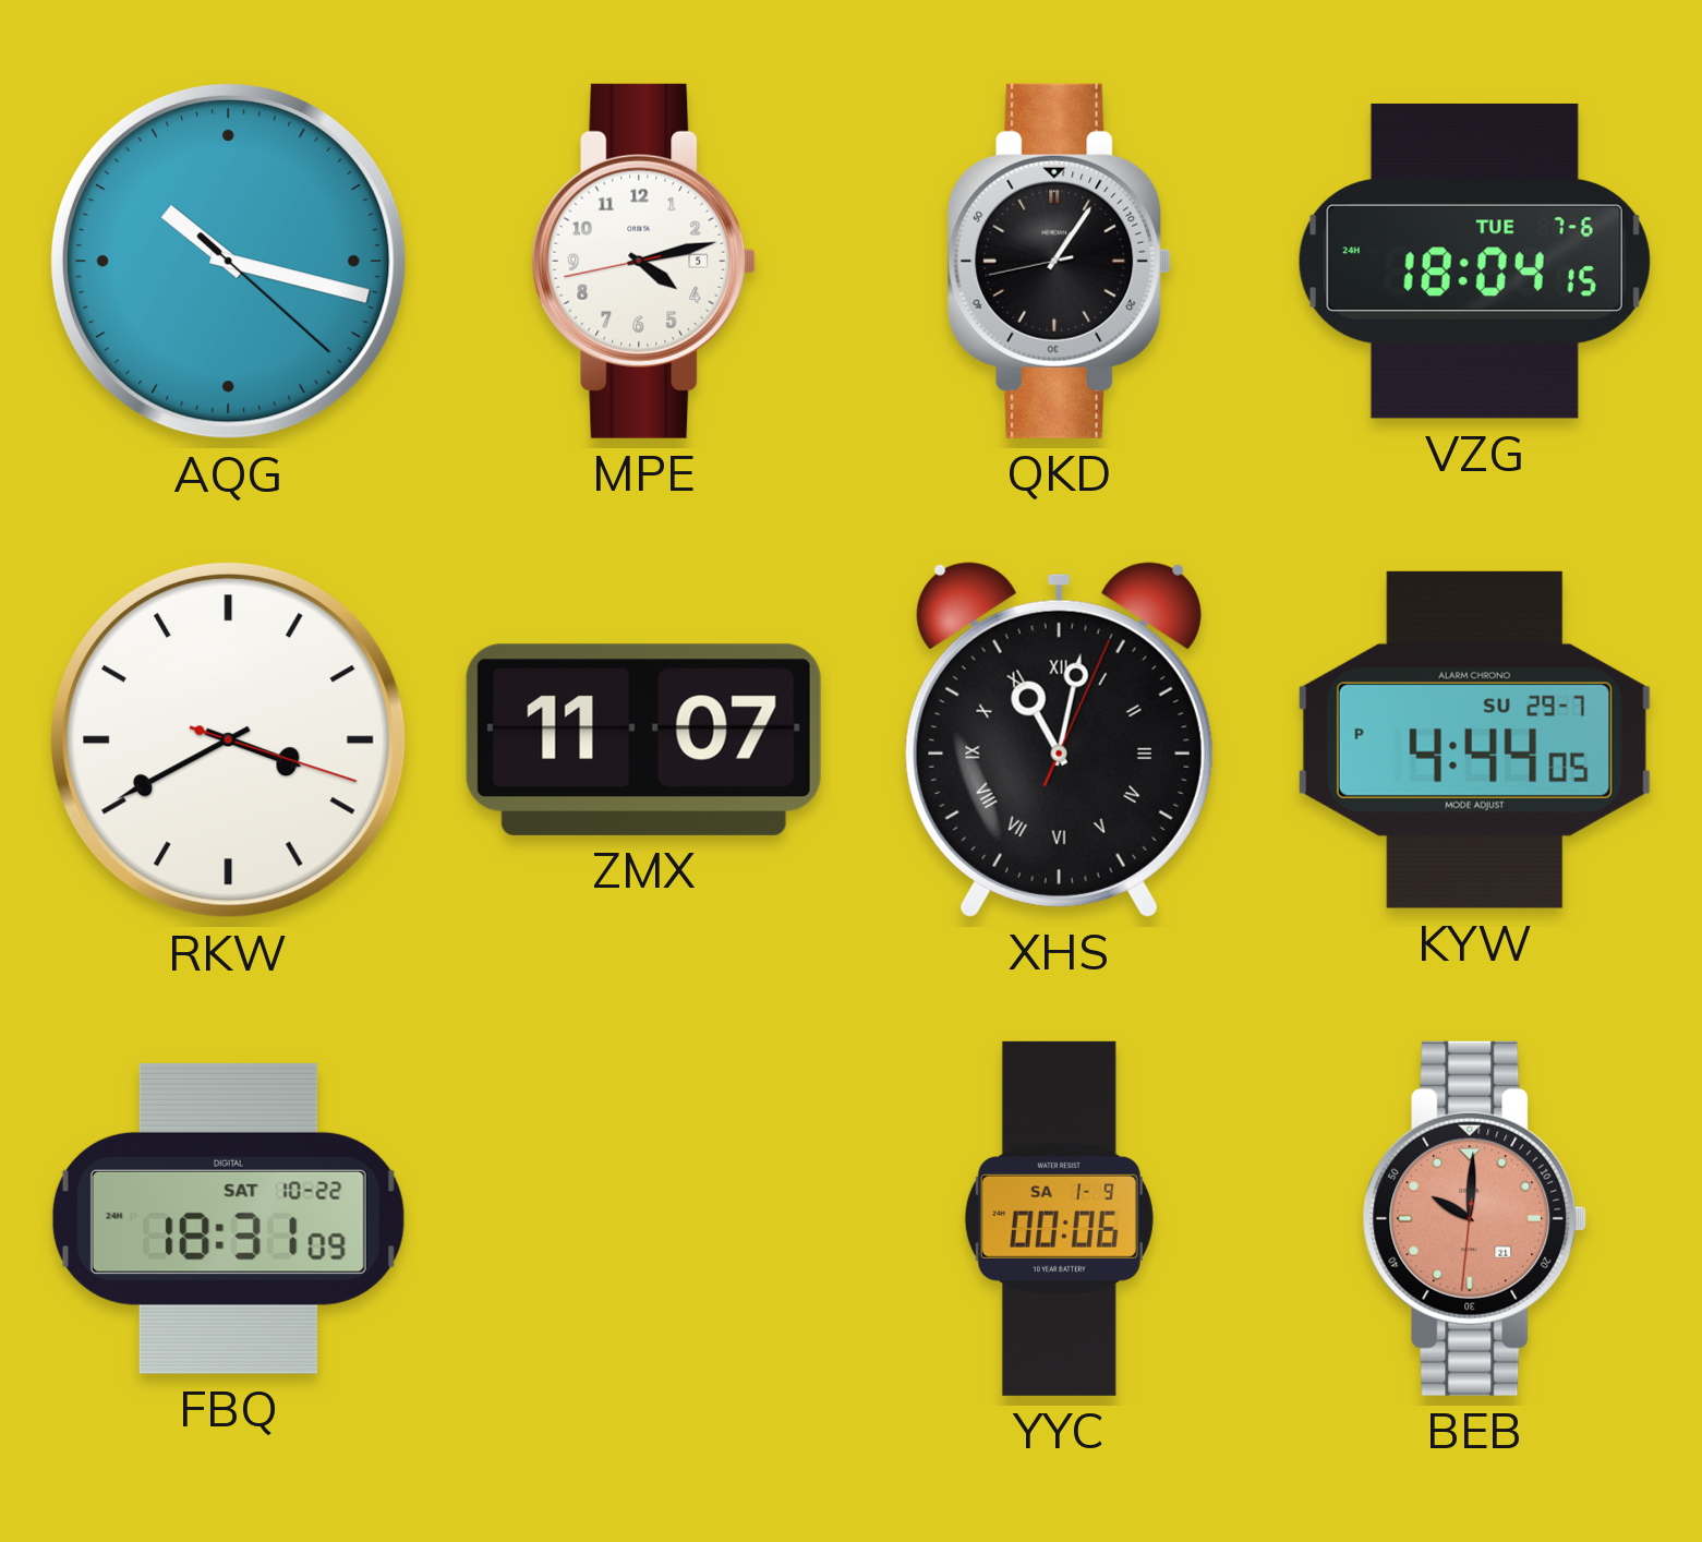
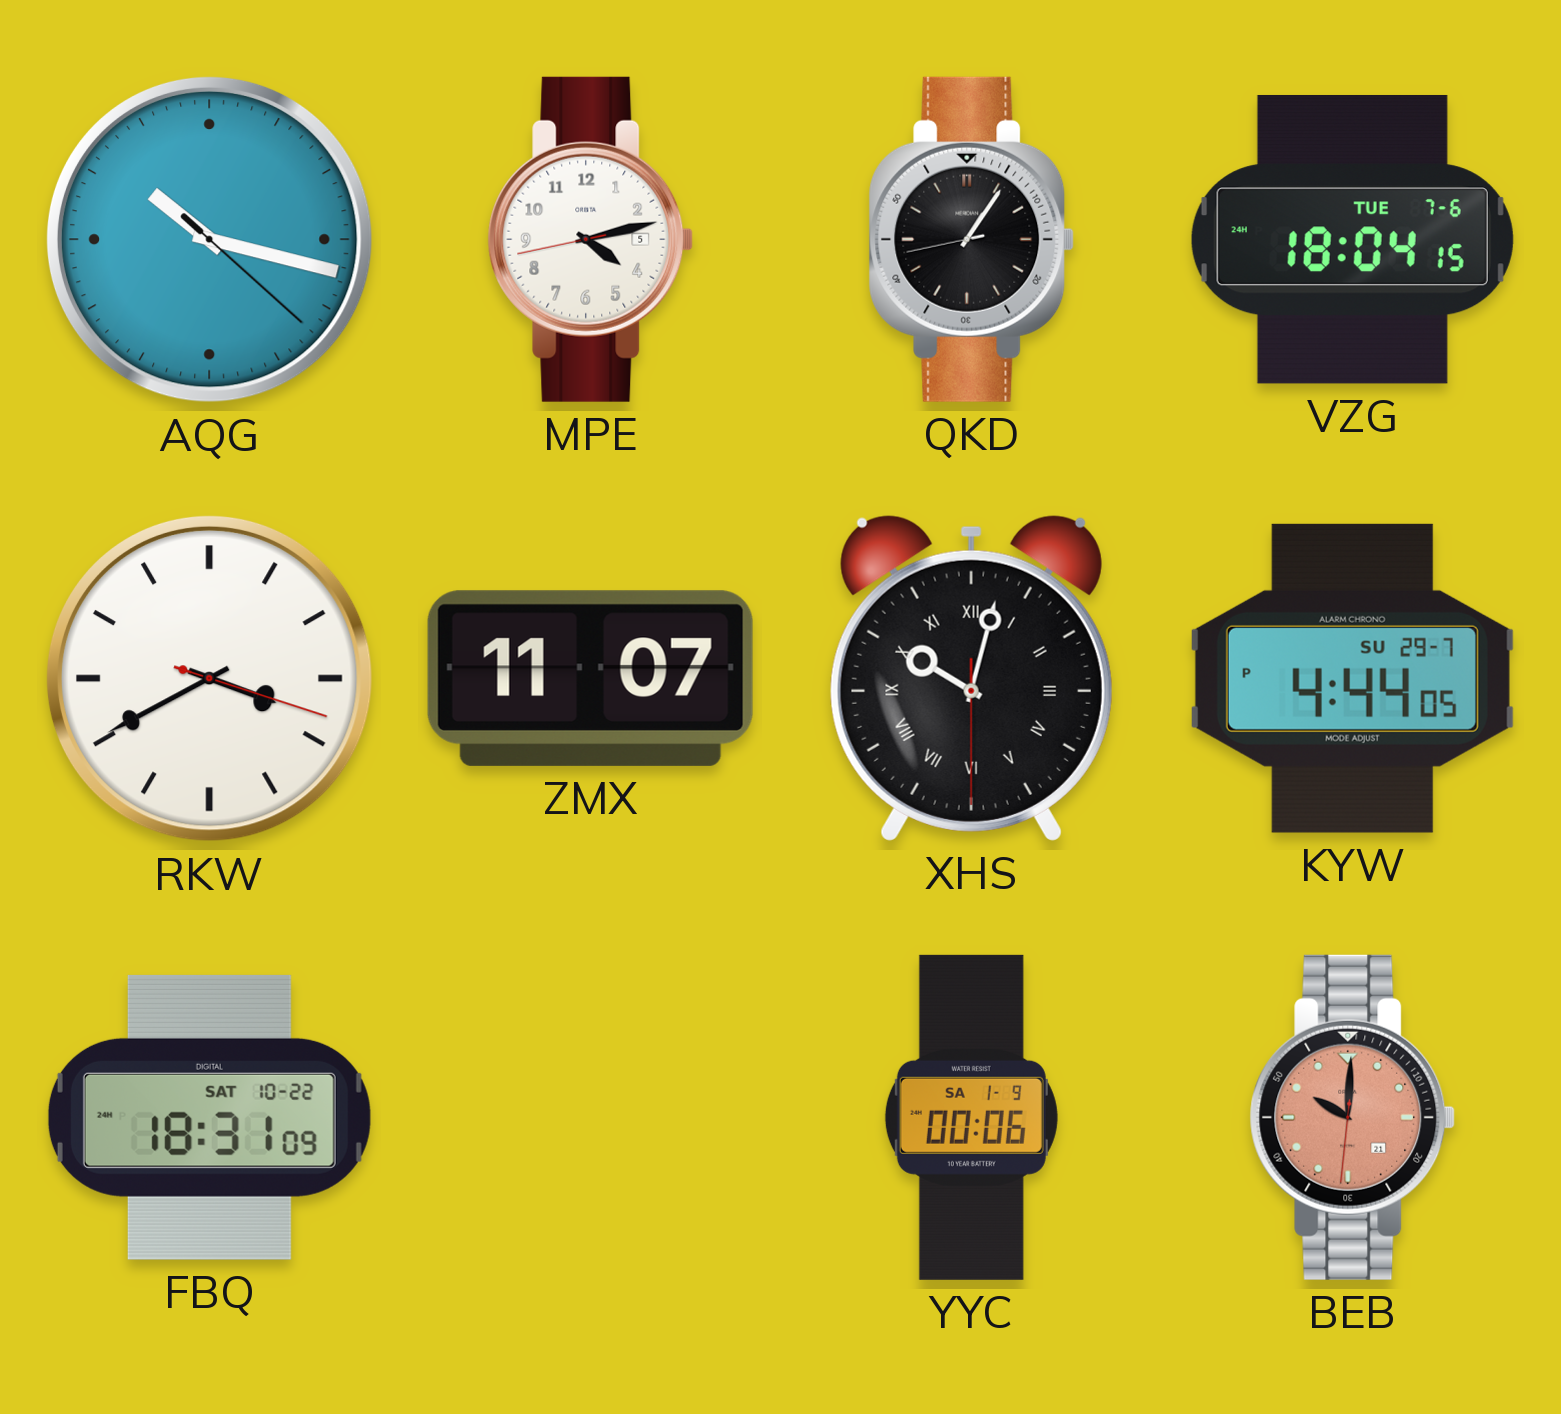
XHS: 11:02 -> 10:02
